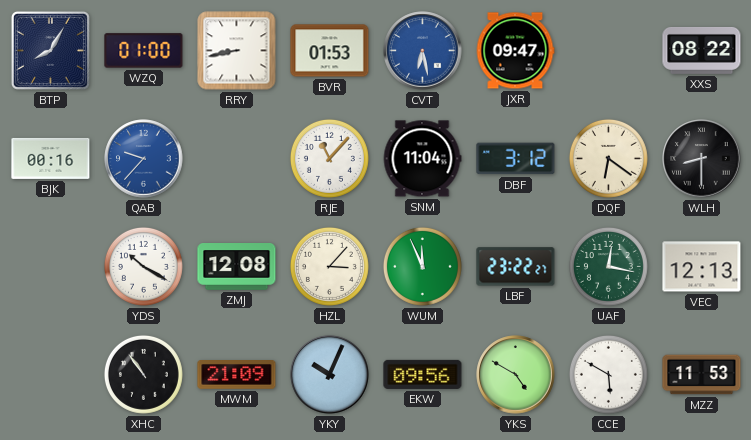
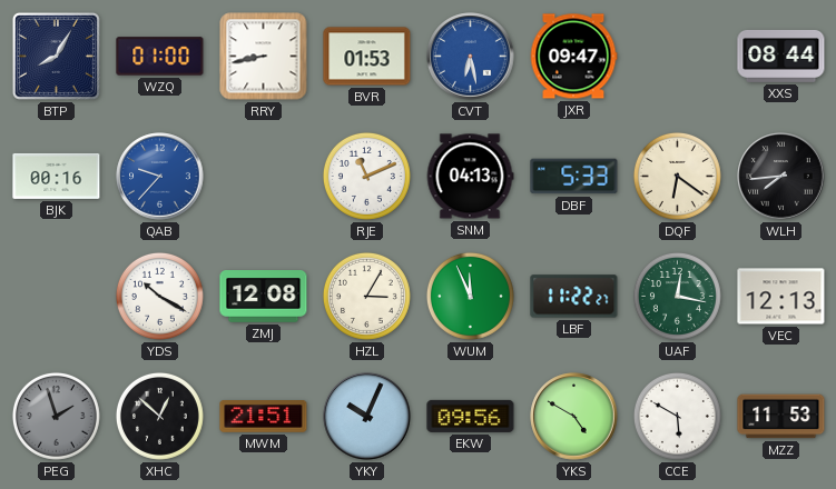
XXS: 08:22 -> 08:44
RJE: 11:07 -> 11:11
SNM: 11:04 -> 04:13
DBF: 3:12 -> 5:33
WLH: 8:30 -> 7:44
HZL: 3:07 -> 3:05
LBF: 23:22 -> 11:22
PEG: none -> 1:57
XHC: 10:54 -> 12:52
MWM: 21:09 -> 21:51
